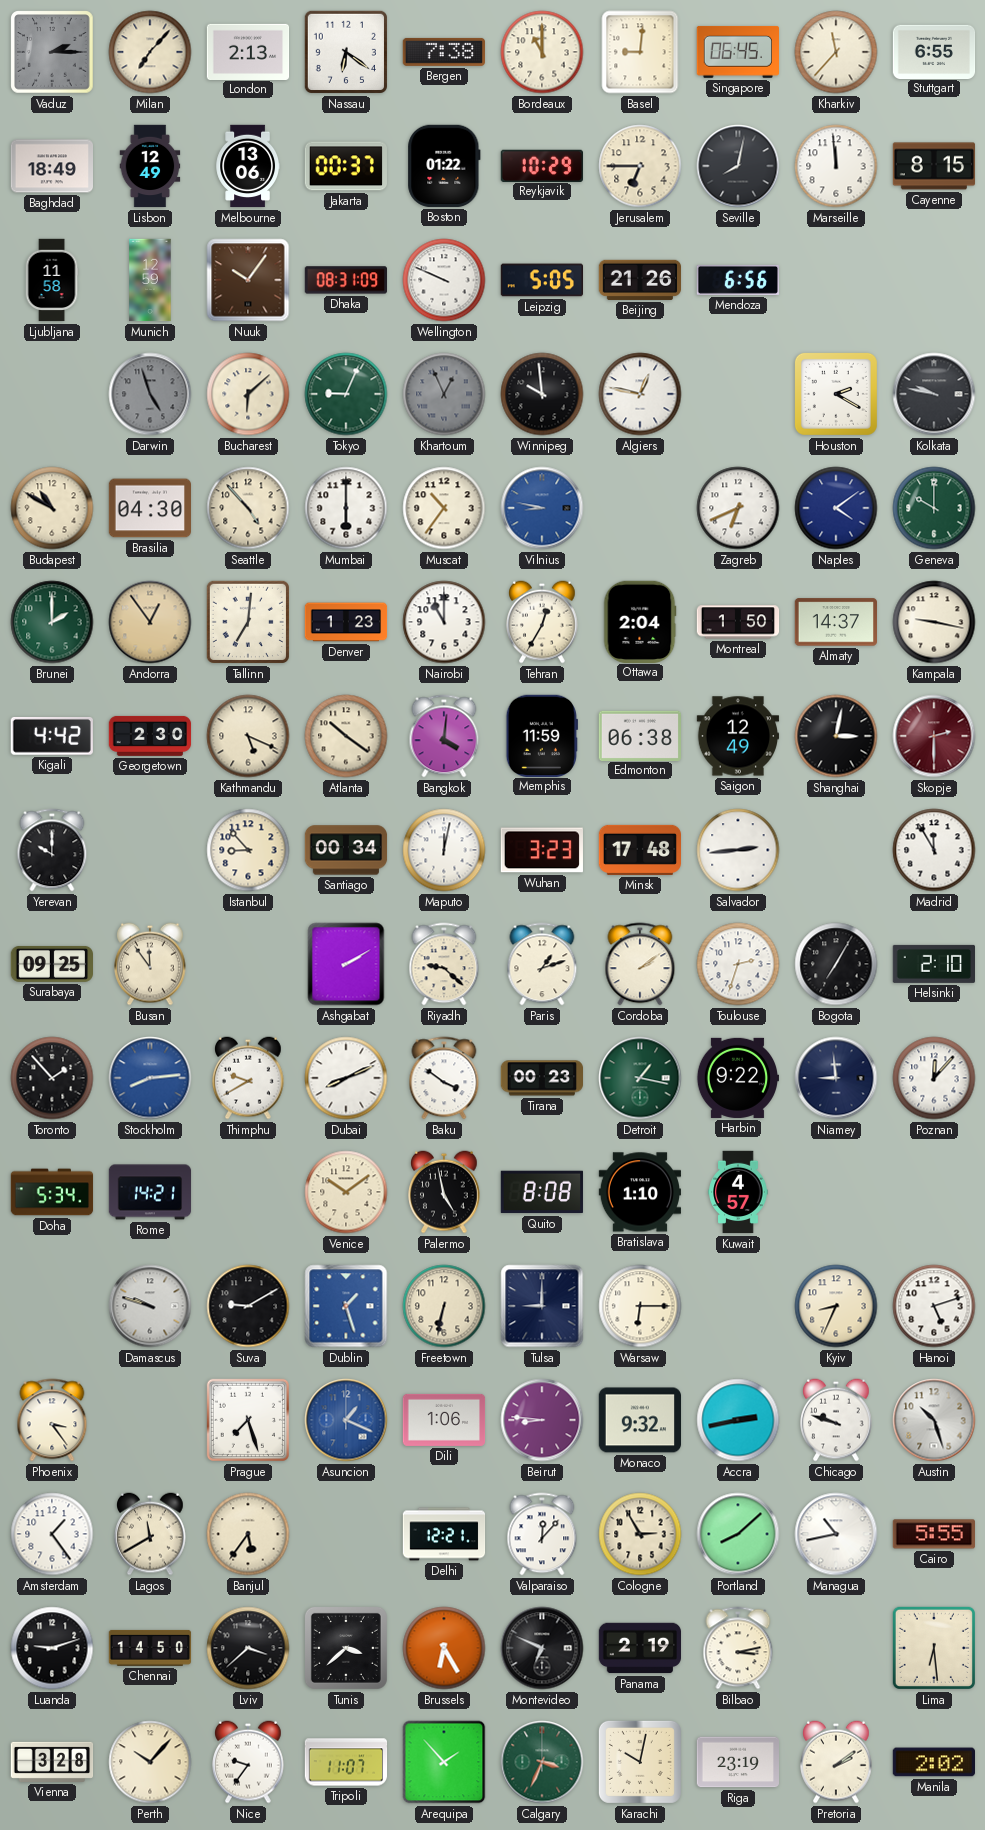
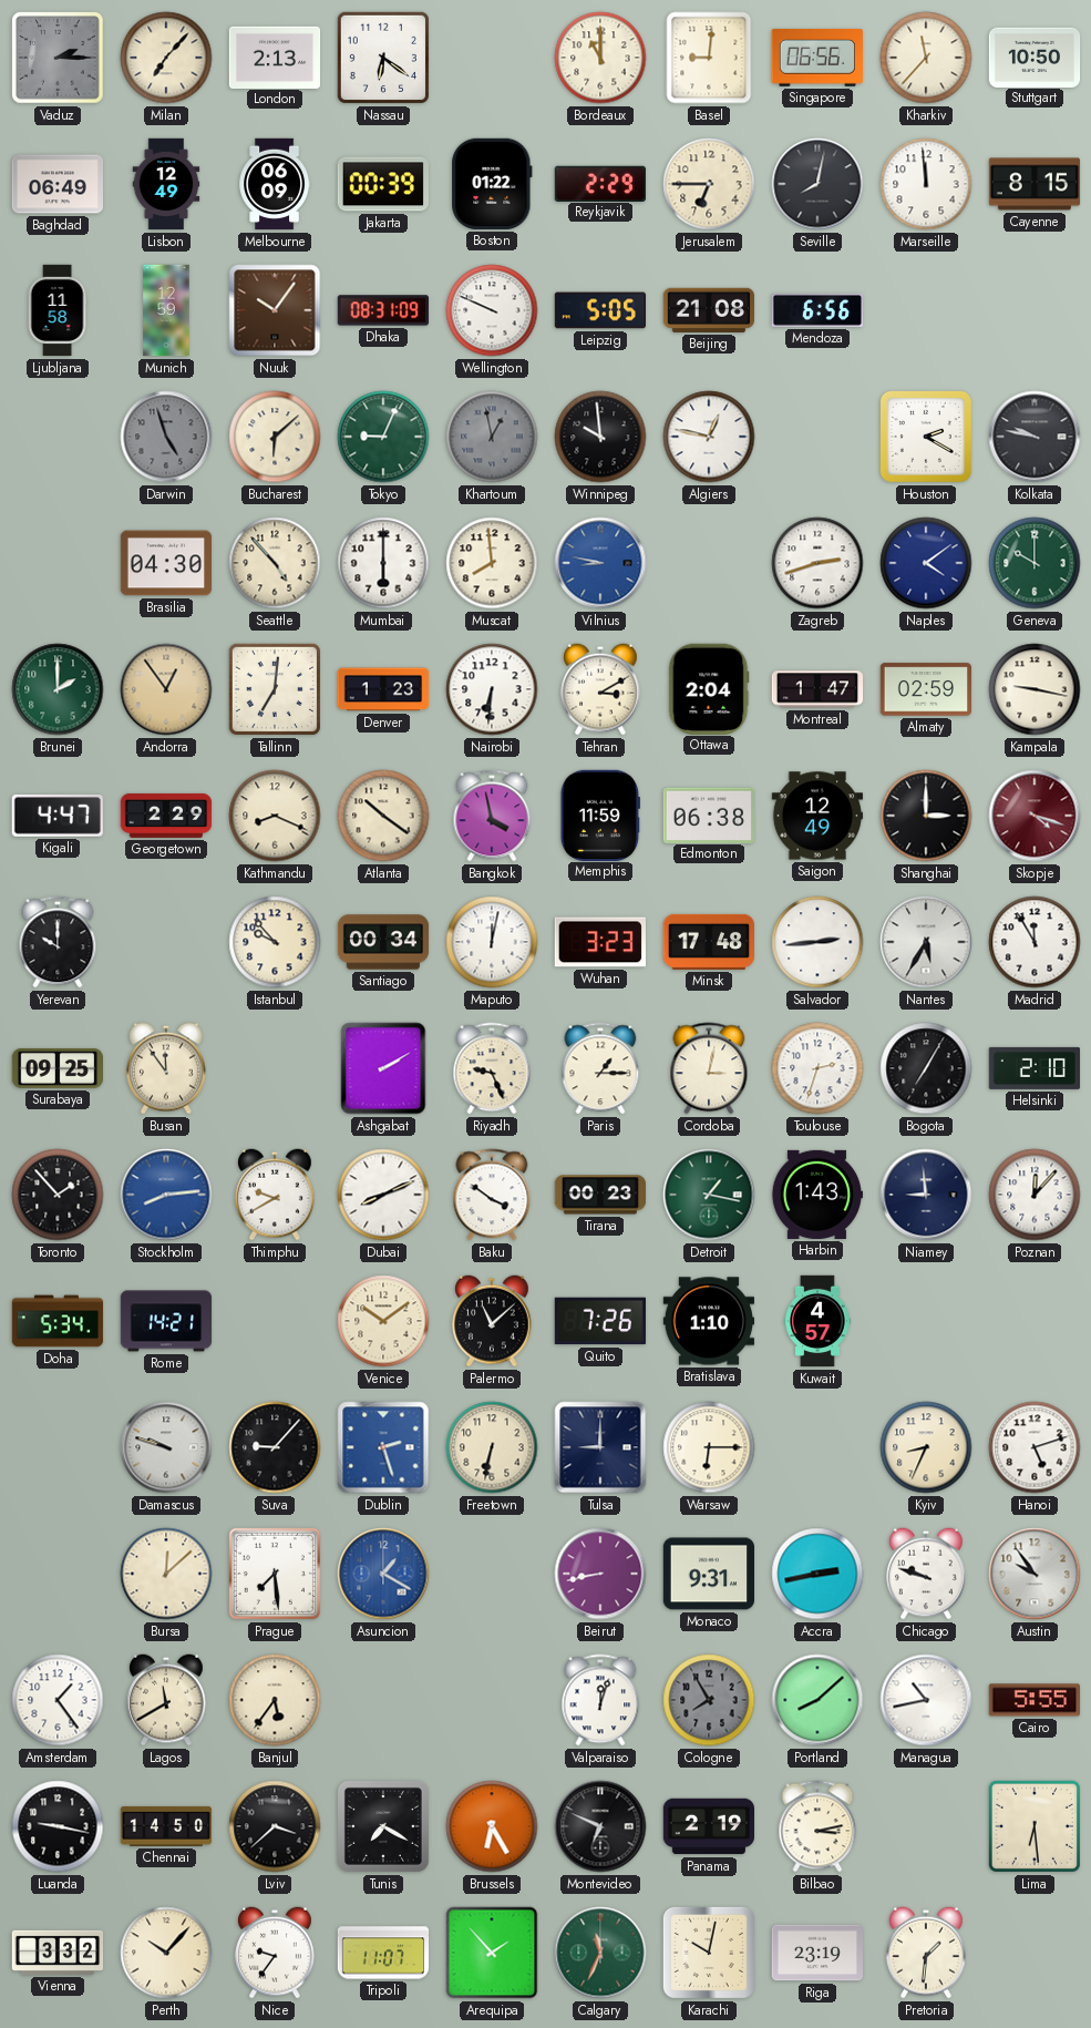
Bergen: 7:38 -> none
Singapore: 06:45 -> 06:56
Stuttgart: 6:55 -> 10:50
Baghdad: 18:49 -> 06:49
Melbourne: 13:06 -> 06:09
Jakarta: 00:37 -> 00:39
Reykjavik: 10:29 -> 2:29
Beijing: 21:26 -> 21:08
Khartoum: 12:56 -> 12:58
Budapest: 10:50 -> none
Muscat: 10:36 -> 7:59
Zagreb: 6:41 -> 2:42
Nairobi: 11:00 -> 6:31
Tehran: 12:35 -> 3:10
Montreal: 1:50 -> 1:47
Almaty: 14:37 -> 02:59
Kigali: 4:42 -> 4:47
Georgetown: 2:30 -> 2:29
Kathmandu: 5:19 -> 8:19
Bangkok: 4:01 -> 3:58
Shanghai: 3:02 -> 3:00
Skopje: 2:30 -> 4:18
Istanbul: 8:53 -> 9:53
Nantes: none -> 5:35
Riyadh: 9:22 -> 9:26
Paris: 1:12 -> 1:15
Cordoba: 2:09 -> 3:02
Harbin: 9:22 -> 1:43
Palermo: 4:58 -> 11:08
Quito: 8:08 -> 7:26
Suva: 9:10 -> 9:07
Dublin: 1:27 -> 2:27
Phoenix: 3:24 -> none
Bursa: none -> 12:08
Prague: 7:27 -> 7:29
Asuncion: 1:19 -> 1:20
Dili: 1:06 -> none
Beirut: 8:46 -> 8:43
Monaco: 9:32 -> 9:31
Austin: 10:27 -> 9:54
Delhi: 12:21 -> none
Valparaiso: 12:07 -> 12:03
Cologne: 2:55 -> 7:55
Cologne dial: cream -> grey
Luanda: 9:12 -> 9:17
Tunis: 3:38 -> 7:20
Vienna: 3:28 -> 3:32
Calgary: 3:34 -> 11:34
Pretoria: 2:09 -> 1:31
Manila: 2:02 -> none
